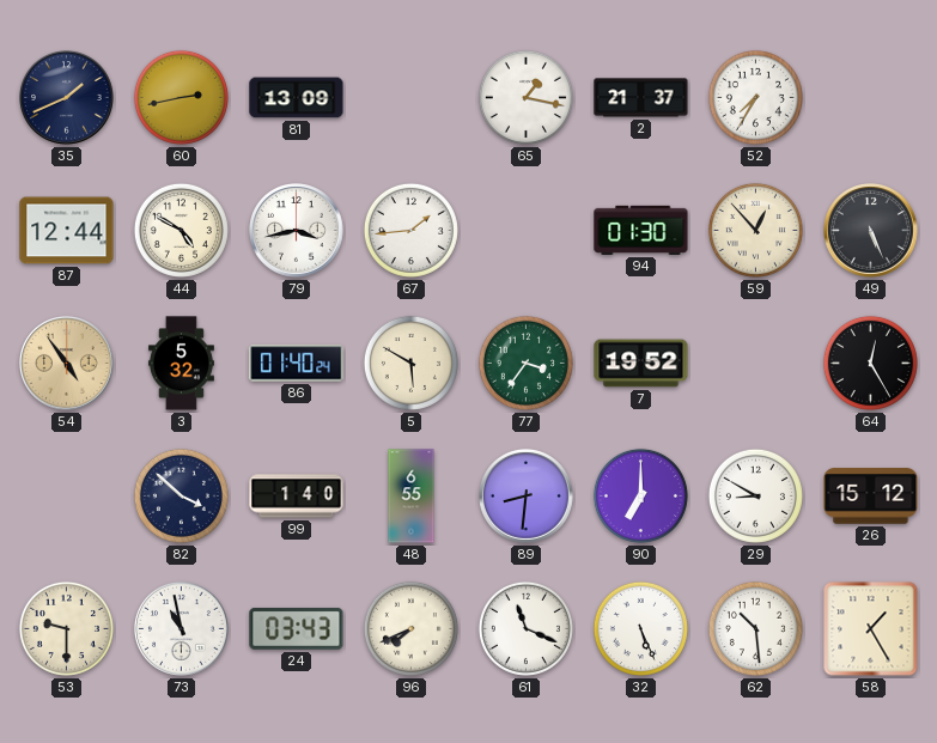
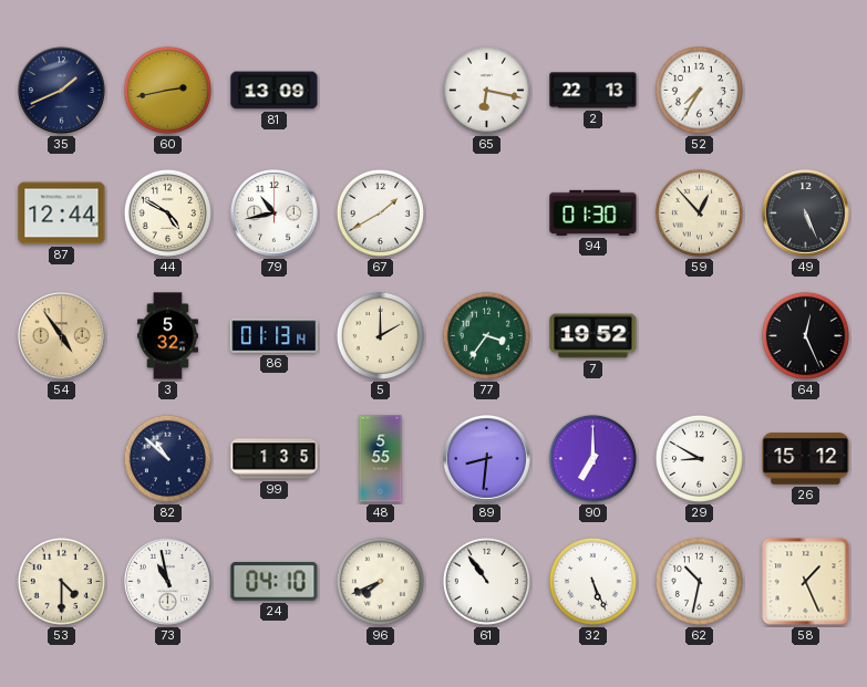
65: 1:17 -> 6:17
2: 21:37 -> 22:13
79: 3:43 -> 10:43
67: 1:44 -> 1:40
86: 01:40 -> 01:13
5: 5:50 -> 2:00
64: 12:25 -> 12:26
82: 3:52 -> 10:52
99: 1:40 -> 1:35
48: 6:55 -> 5:55
53: 9:30 -> 4:30
24: 03:43 -> 04:10
61: 11:19 -> 10:54
62: 10:29 -> 10:32
58: 1:25 -> 1:26
